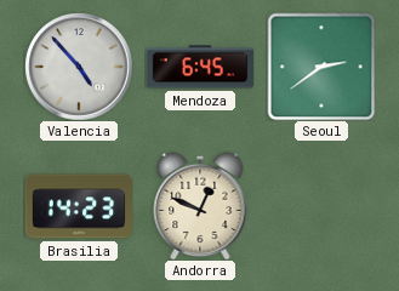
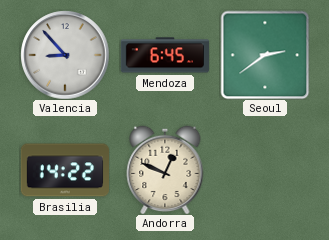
Valencia: 4:53 -> 8:53
Brasilia: 14:23 -> 14:22
